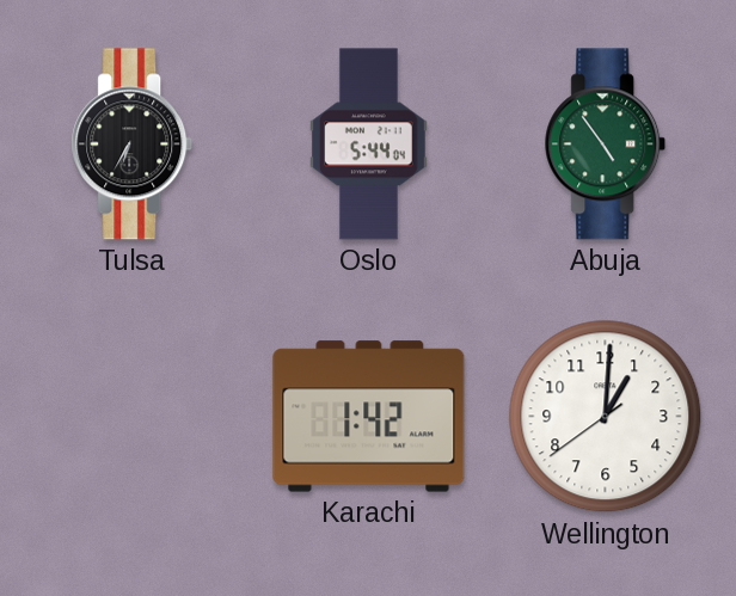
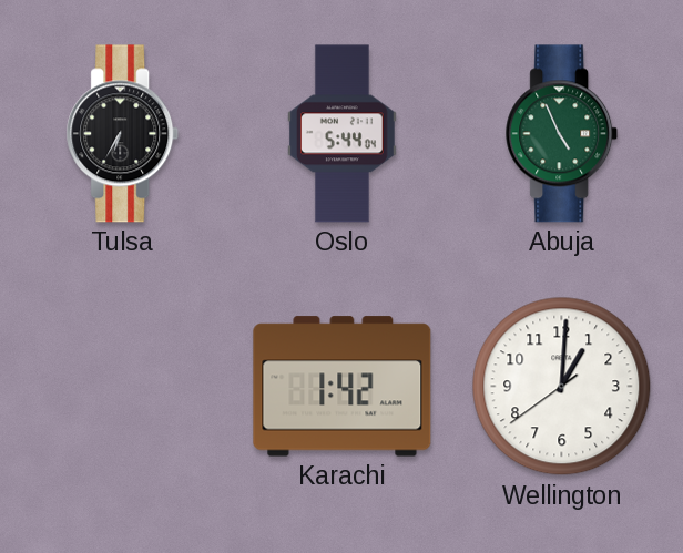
Abuja: 4:54 -> 4:56
